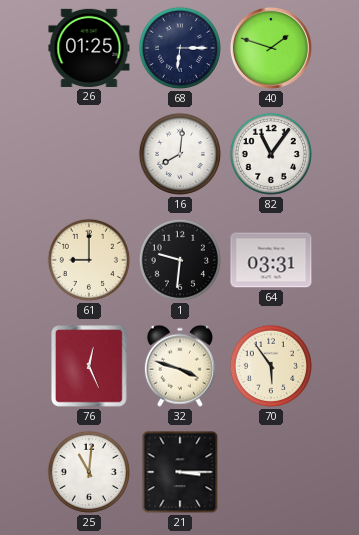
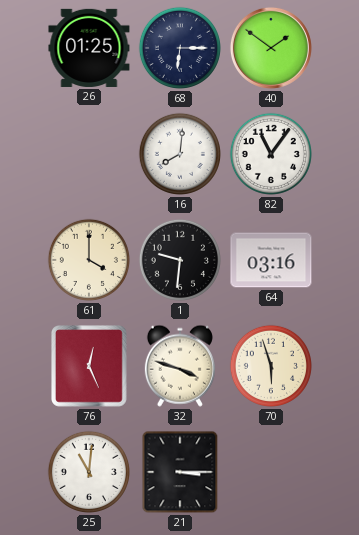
40: 1:48 -> 1:51
61: 9:00 -> 4:00
64: 03:31 -> 03:16
70: 5:54 -> 5:57
